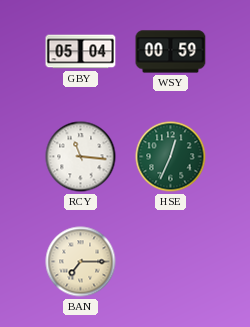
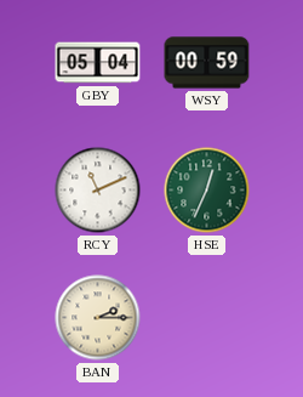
RCY: 11:16 -> 11:11
BAN: 7:15 -> 2:15
